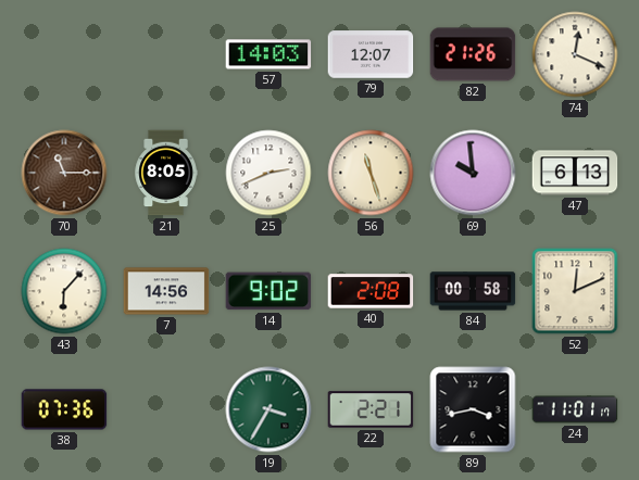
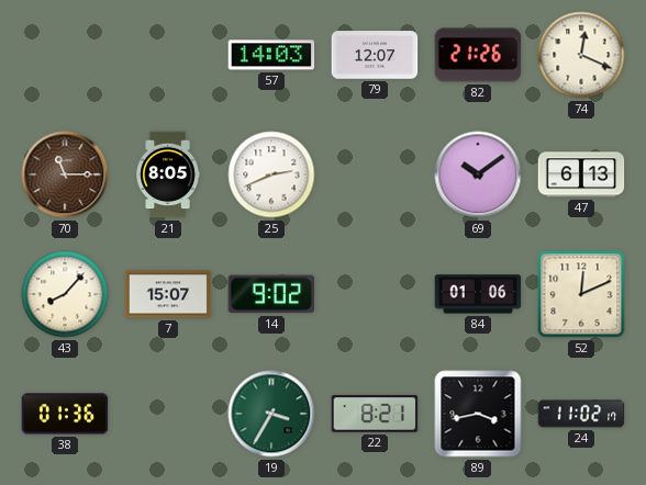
56: 11:27 -> none
69: 9:59 -> 10:09
43: 6:07 -> 8:07
7: 14:56 -> 15:07
40: 2:08 -> none
84: 00:58 -> 01:06
38: 07:36 -> 01:36
22: 2:21 -> 8:21
24: 11:01 -> 11:02
